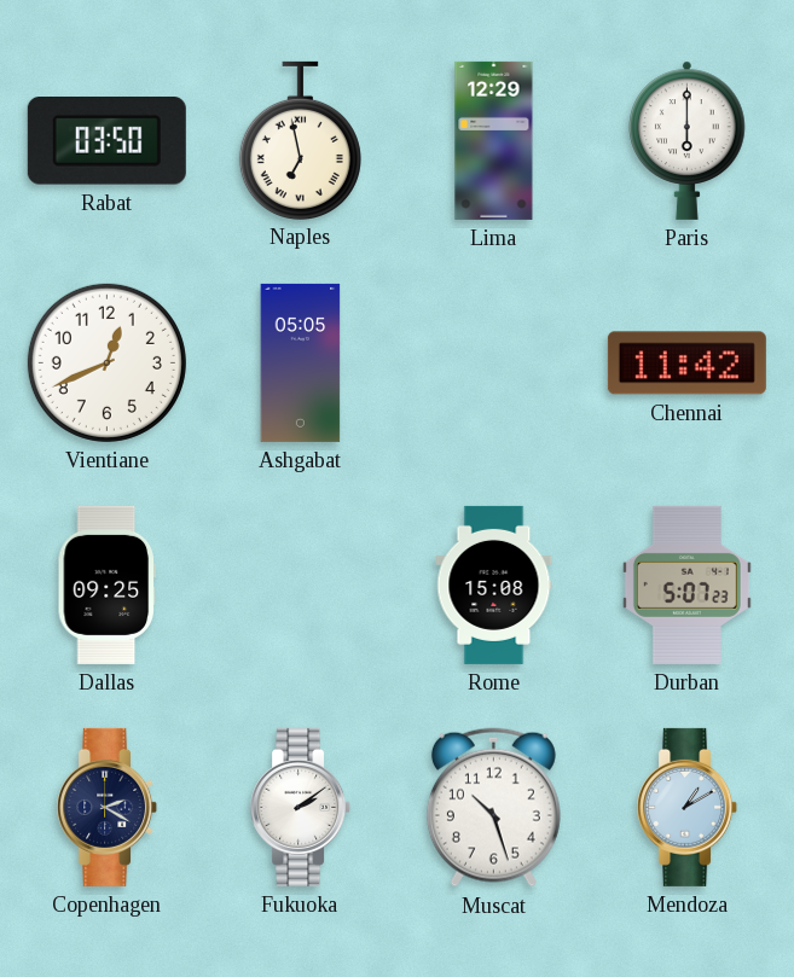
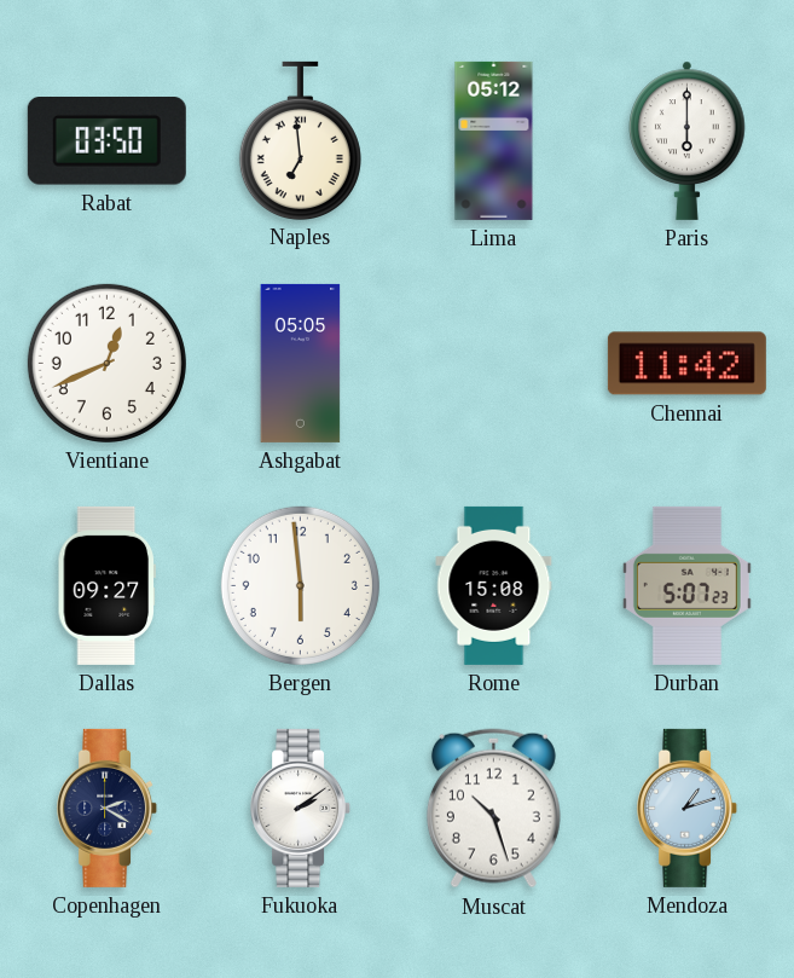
Naples: 6:58 -> 6:59
Lima: 12:29 -> 05:12
Dallas: 09:25 -> 09:27
Bergen: none -> 5:59
Mendoza: 1:10 -> 1:12
